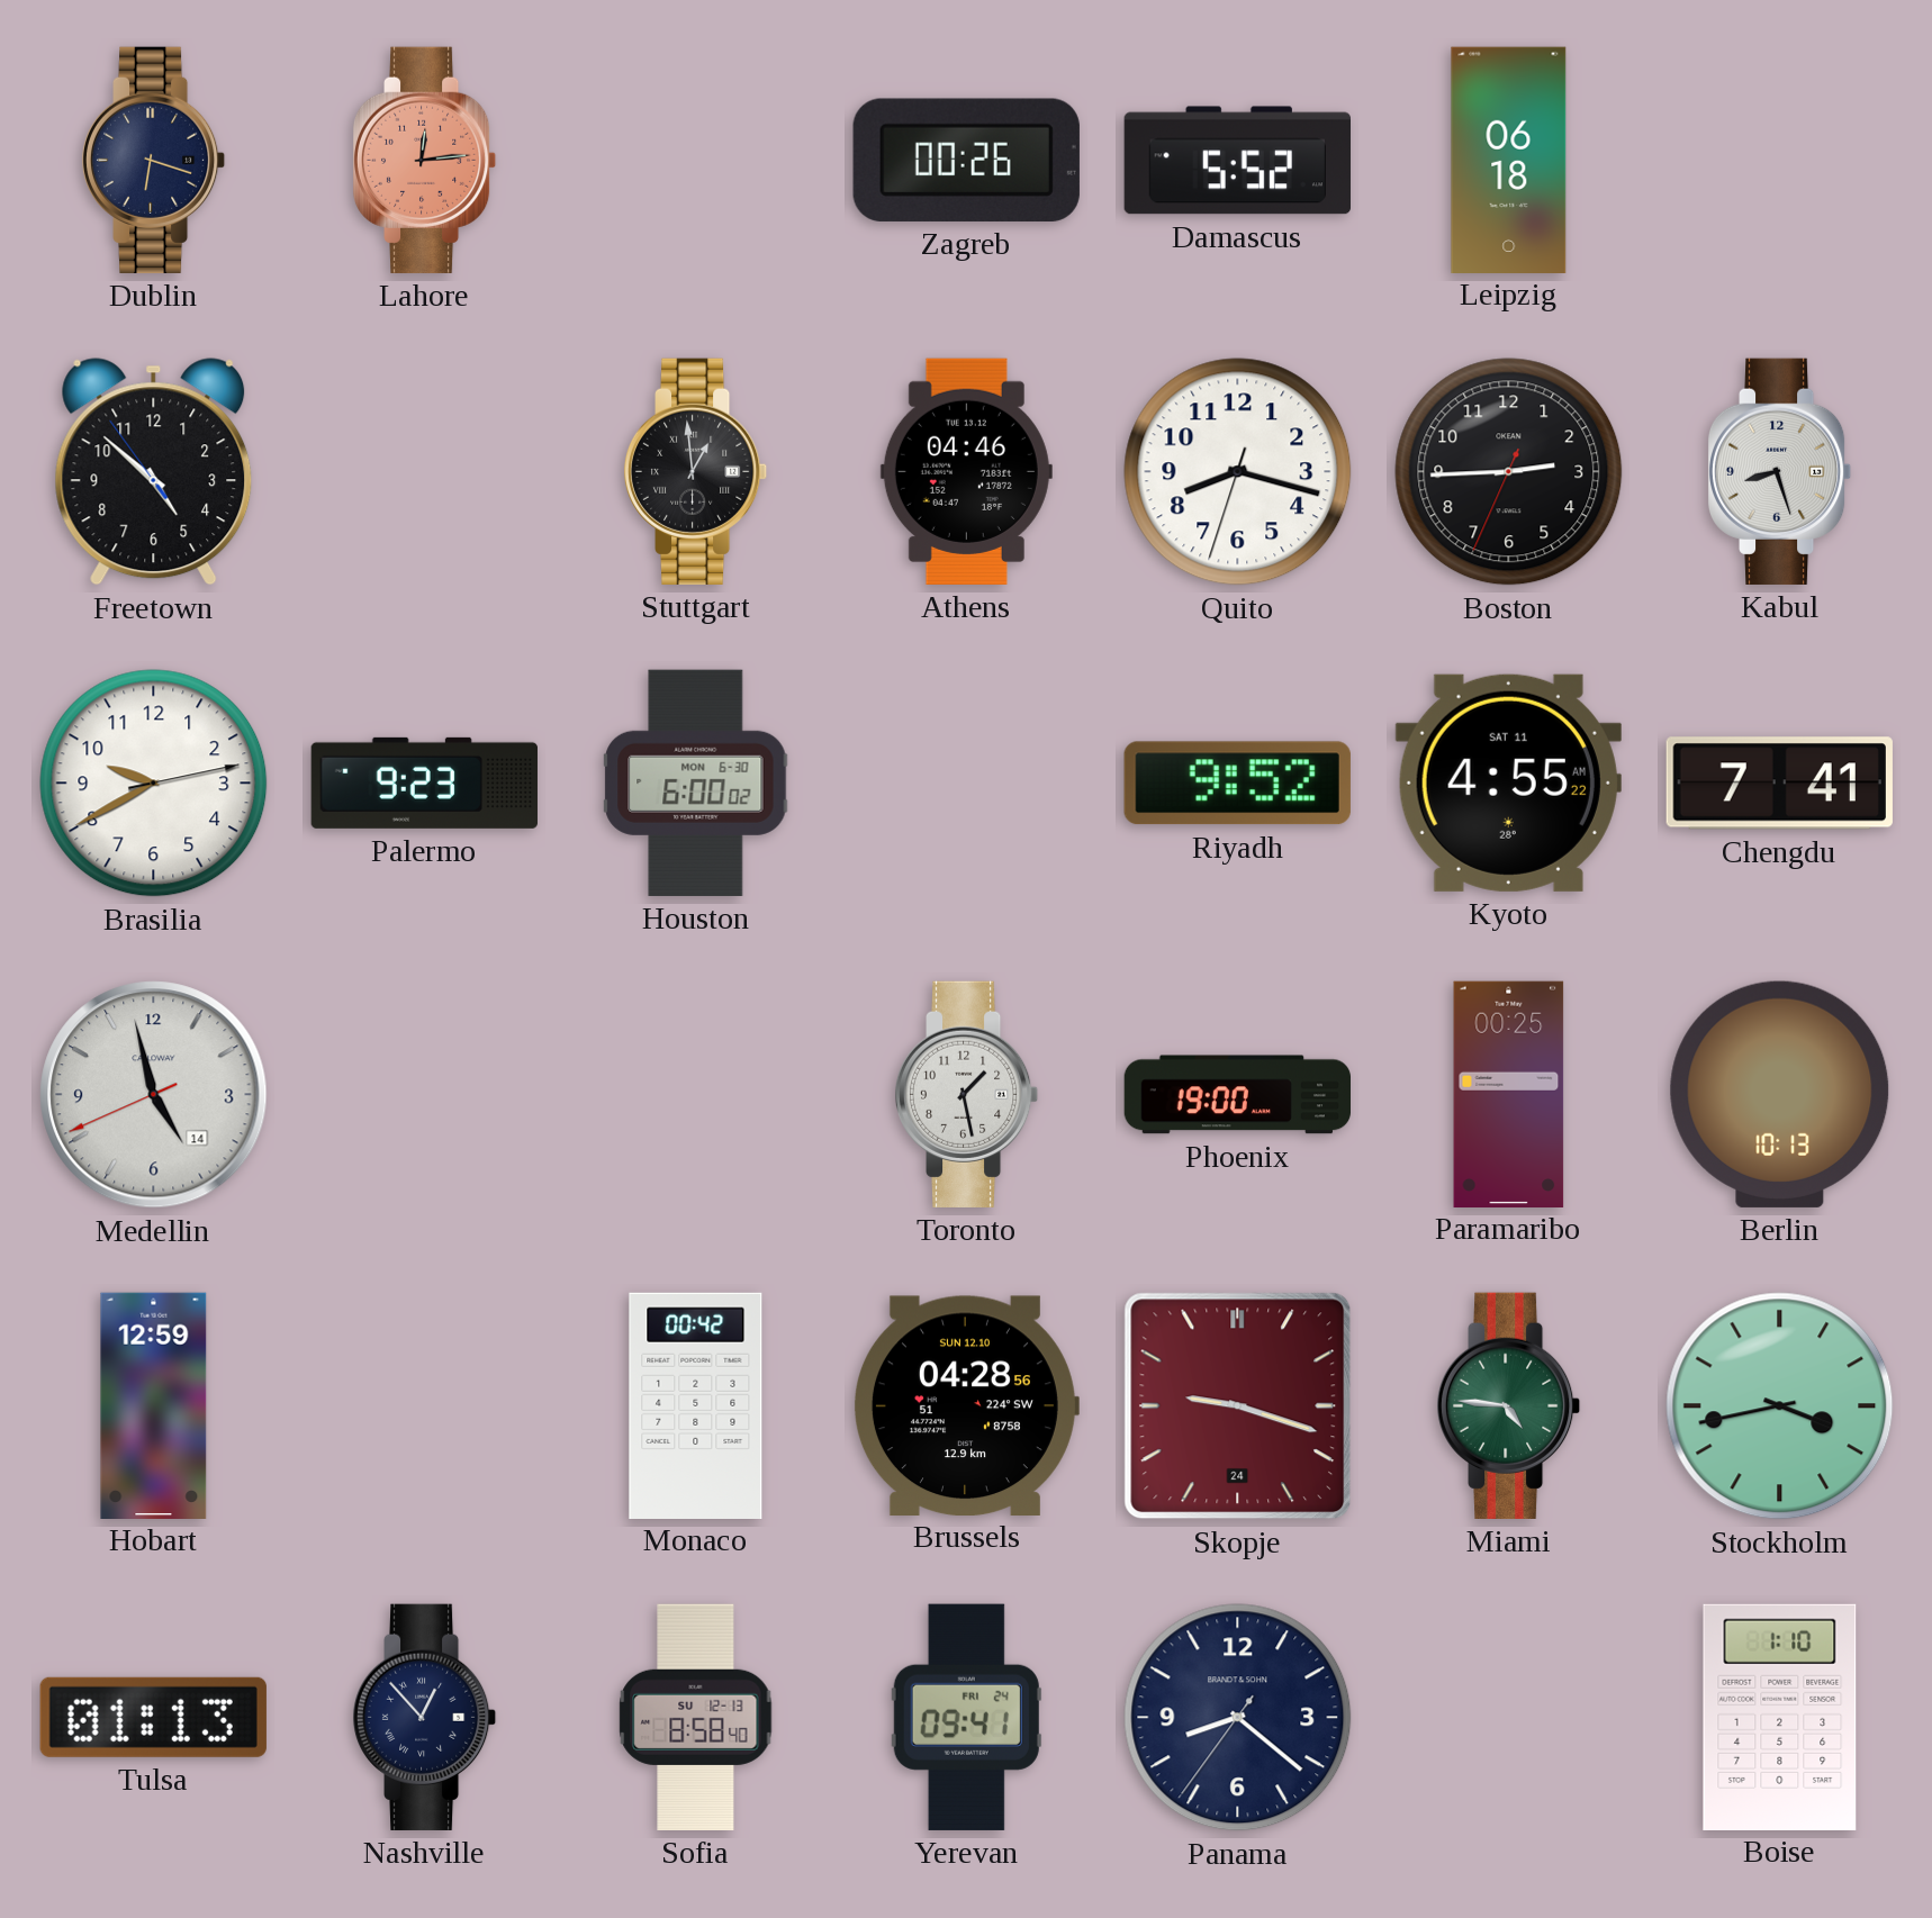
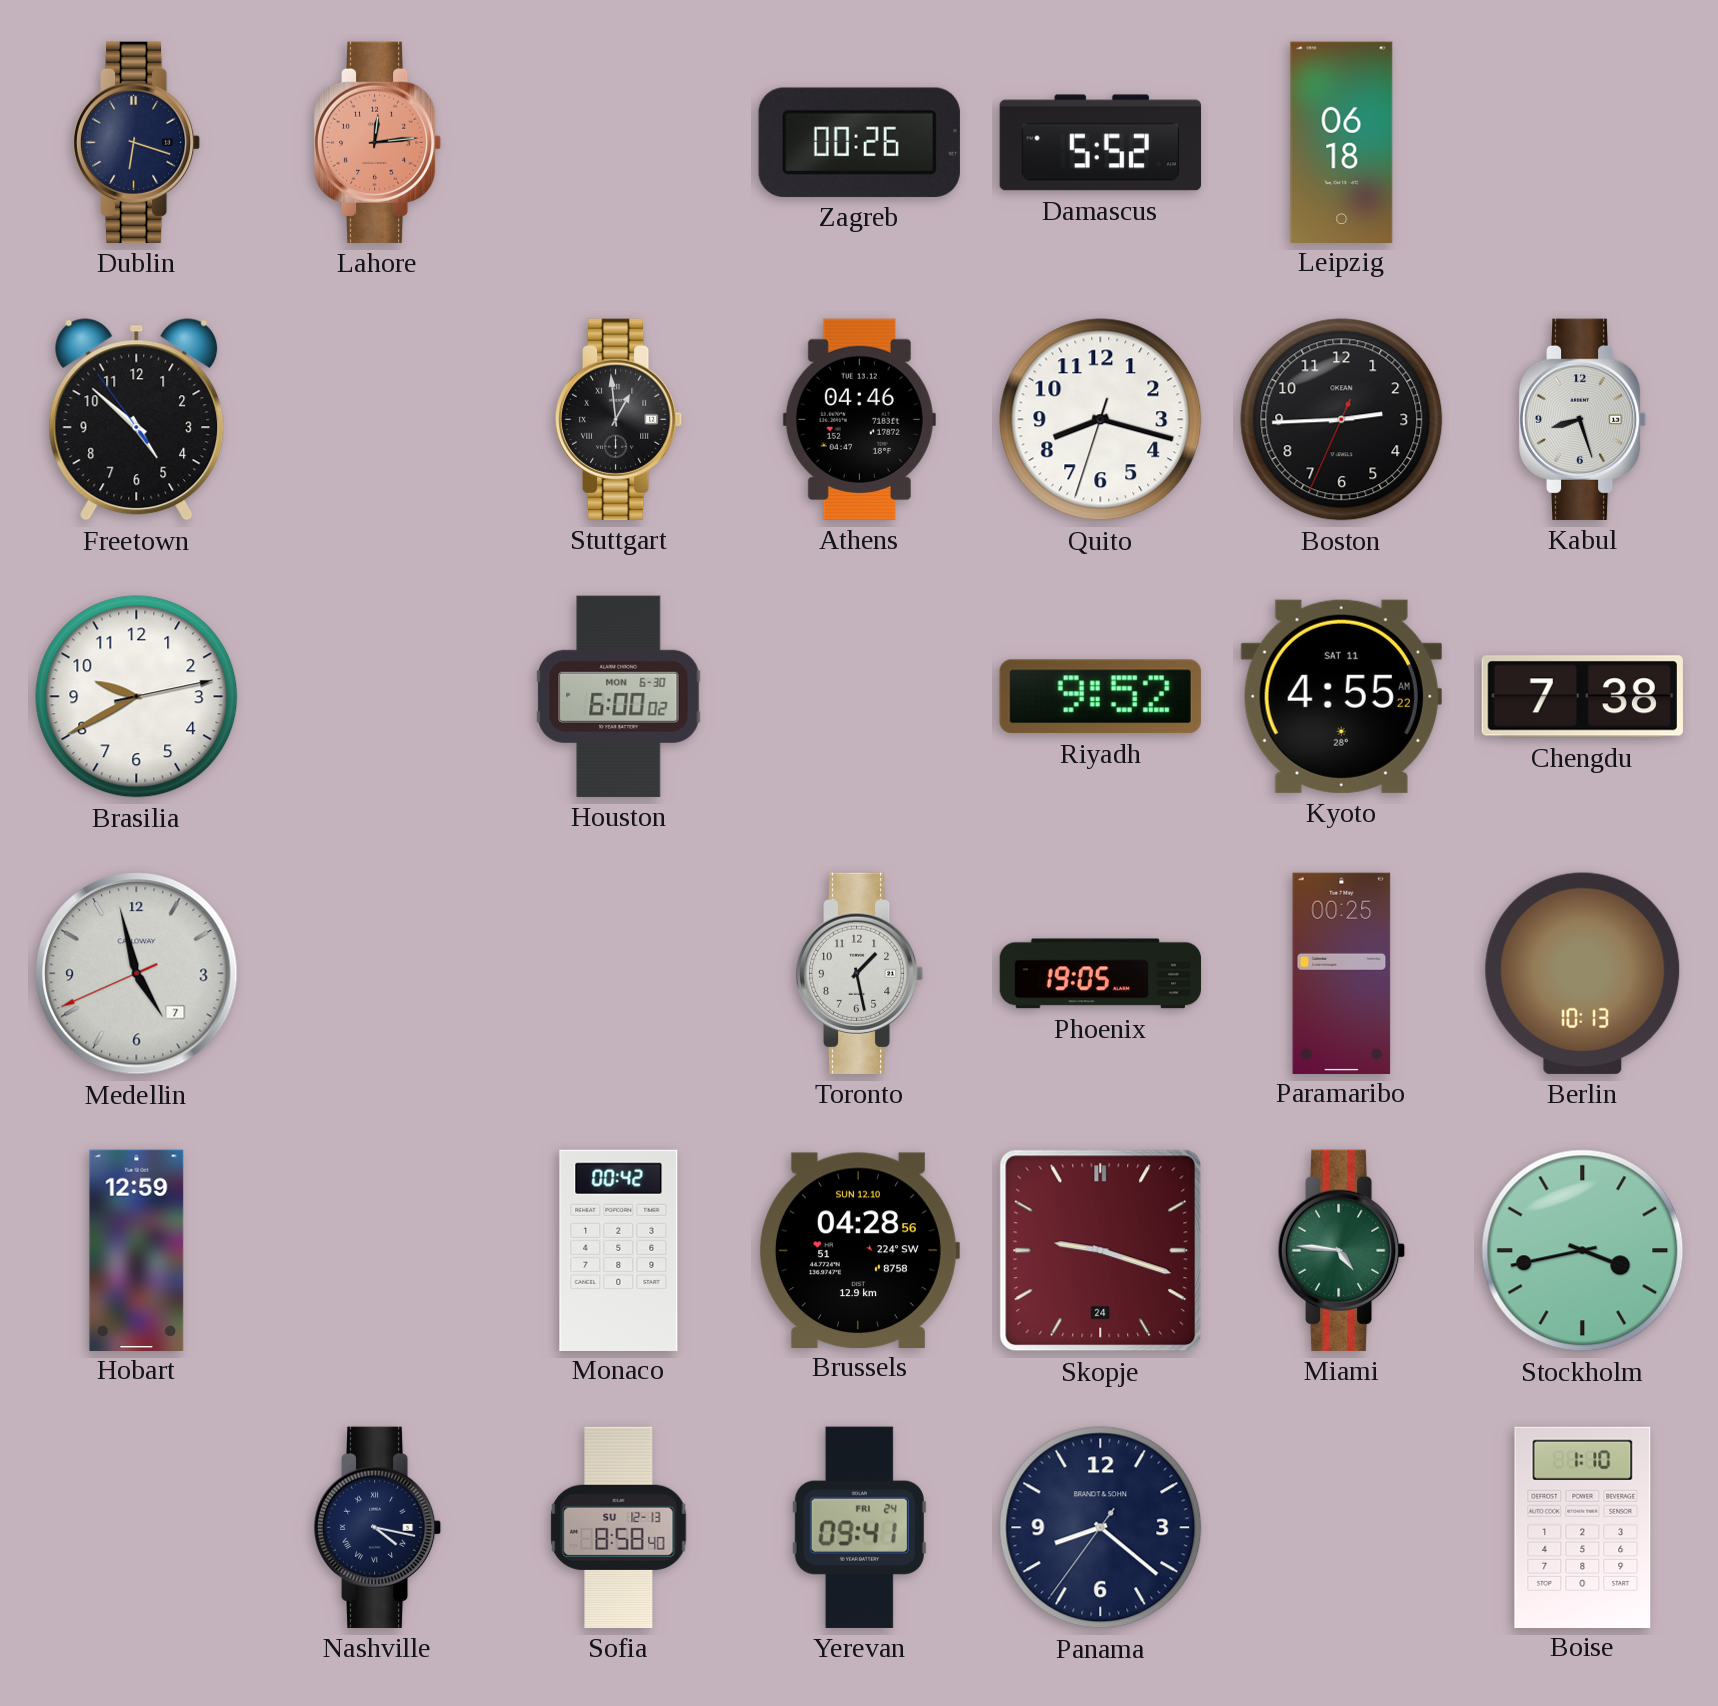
Palermo: 9:23 -> none
Chengdu: 7:41 -> 7:38
Medellin date: 14 -> 7
Phoenix: 19:00 -> 19:05
Tulsa: 01:13 -> none
Nashville: 12:53 -> 4:17
